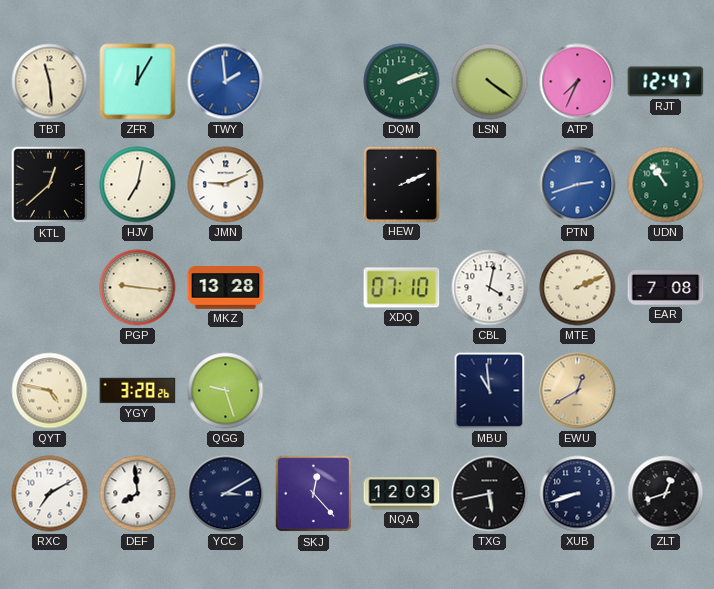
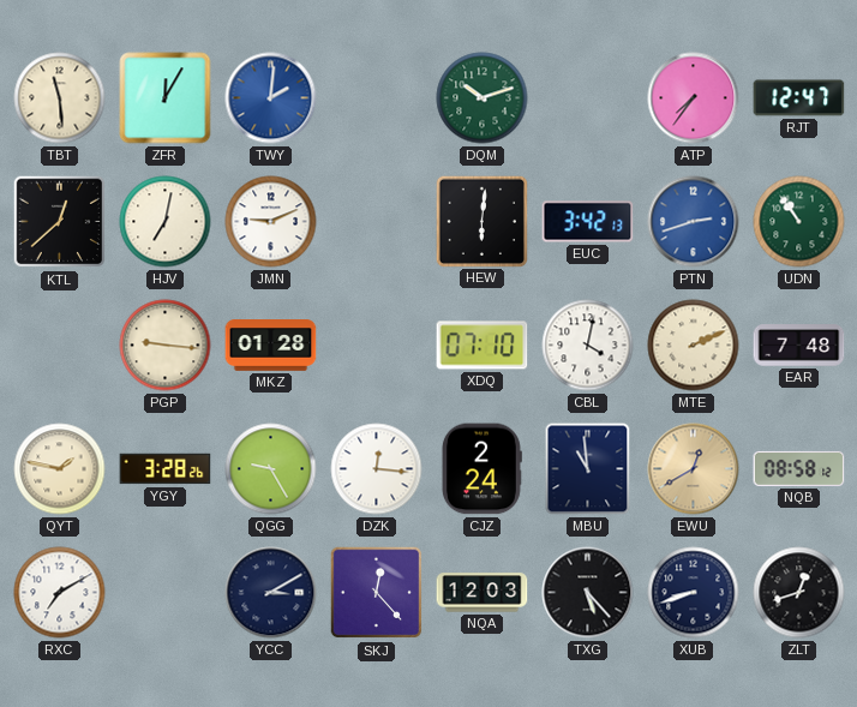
TWY: 1:59 -> 2:01
DQM: 2:12 -> 10:12
LSN: 4:21 -> none
ATP: 7:34 -> 7:36
HEW: 2:11 -> 6:01
EUC: none -> 3:42
MKZ: 13:28 -> 01:28
EAR: 7:08 -> 7:48
QYT: 4:47 -> 1:47
QGG: 9:27 -> 9:25
DZK: none -> 12:16
CJZ: none -> 2:24
NQB: none -> 08:58
DEF: 7:59 -> none
TXG: 5:43 -> 5:23
